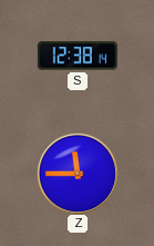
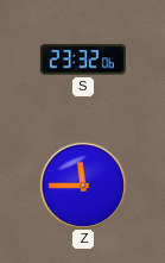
S: 12:38 -> 23:32
